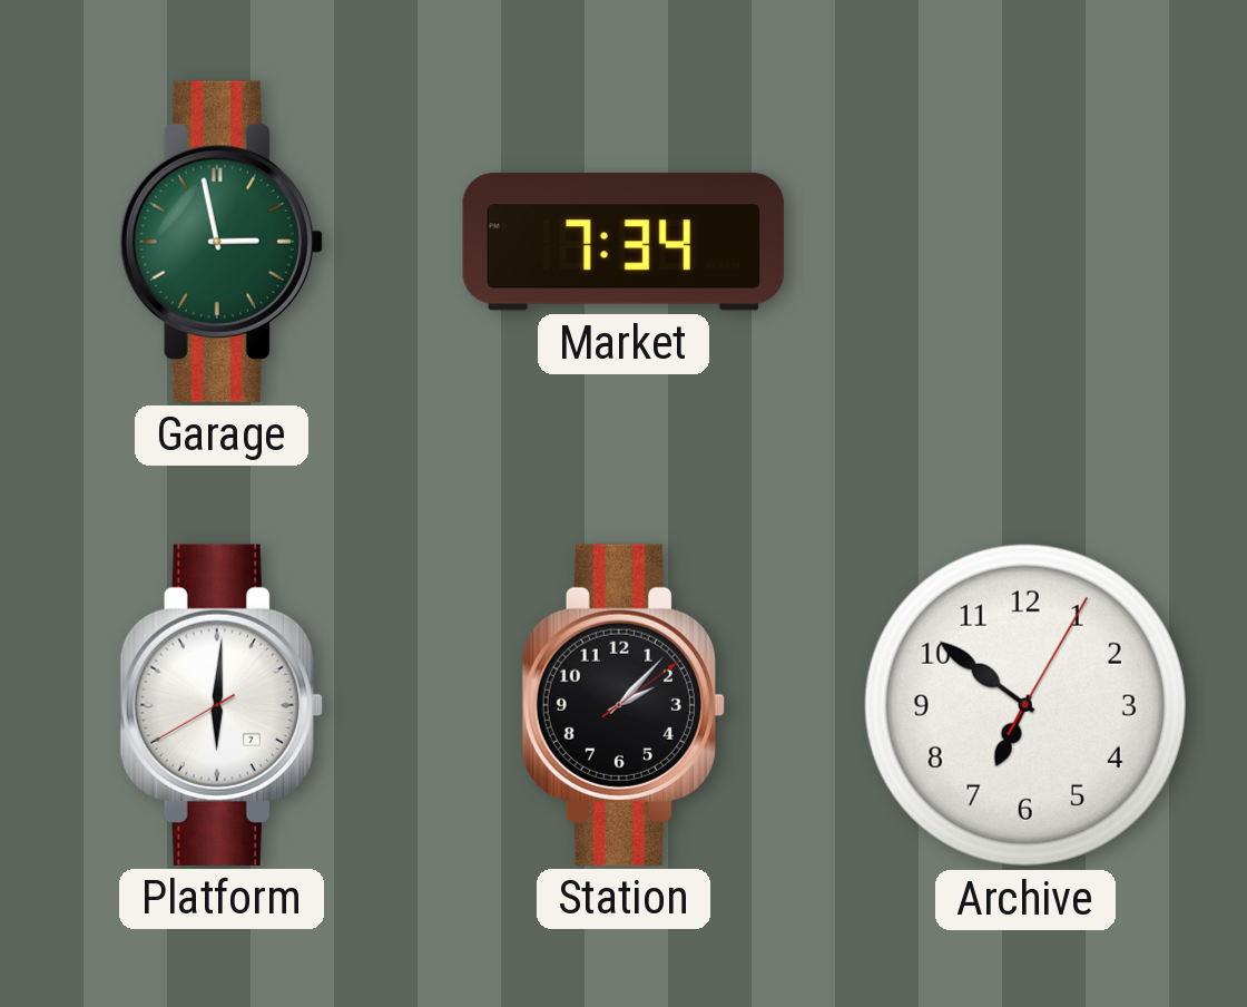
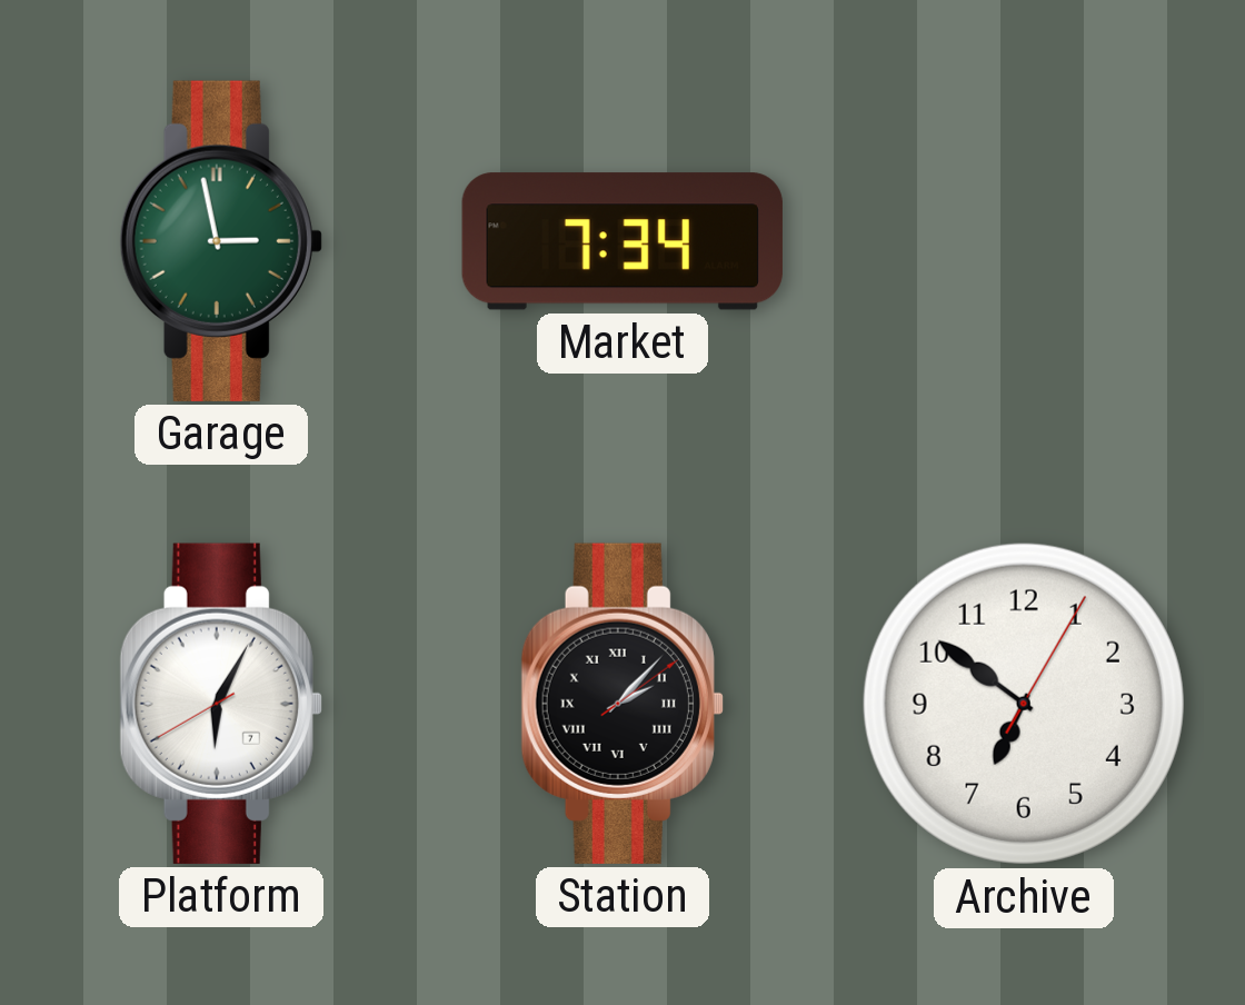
Platform: 6:00 -> 6:04
Station numerals: Arabic -> Roman
